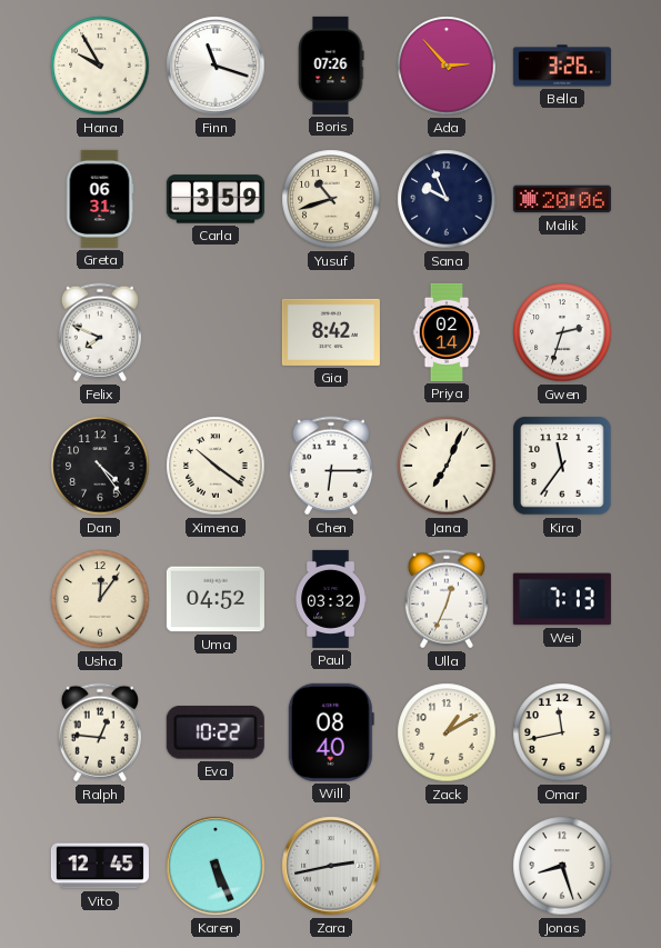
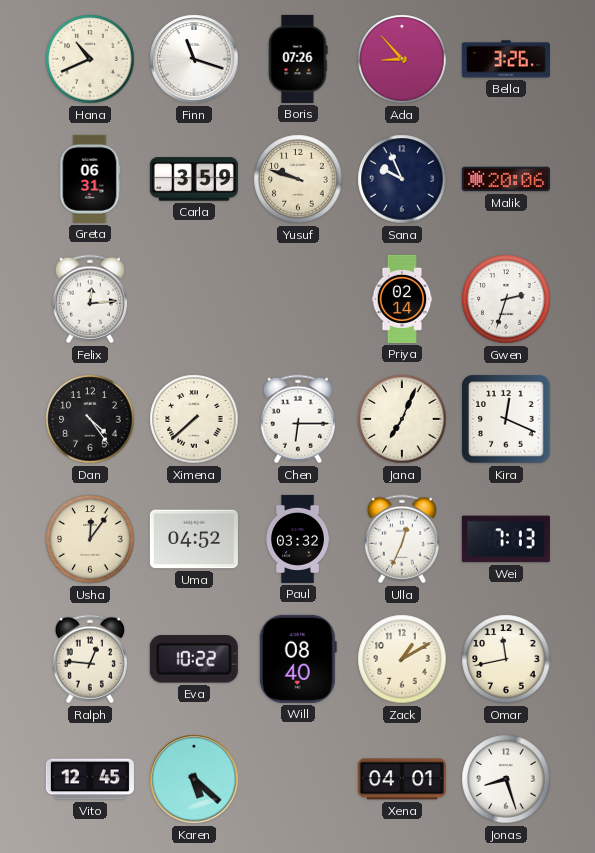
Hana: 9:55 -> 10:41
Ada: 2:53 -> 8:53
Yusuf: 10:42 -> 9:48
Felix: 7:49 -> 12:14
Gia: 8:42 -> none
Ximena: 10:21 -> 7:38
Kira: 11:36 -> 12:19
Karen: 5:26 -> 5:22
Zara: 2:43 -> none
Xena: none -> 04:01
